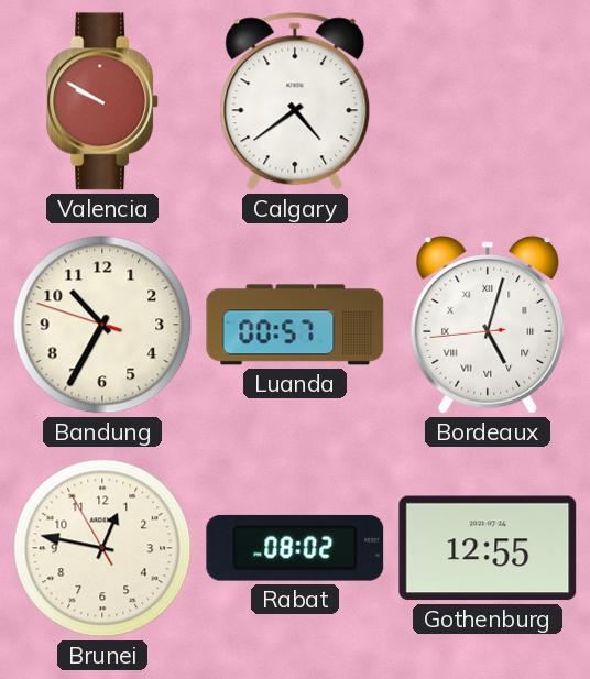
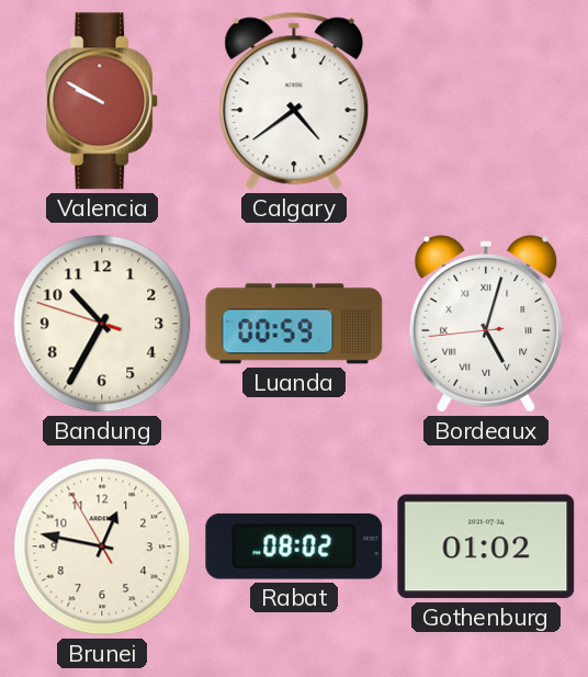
Luanda: 00:57 -> 00:59
Gothenburg: 12:55 -> 01:02
